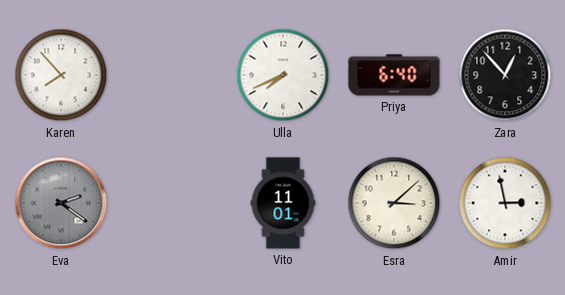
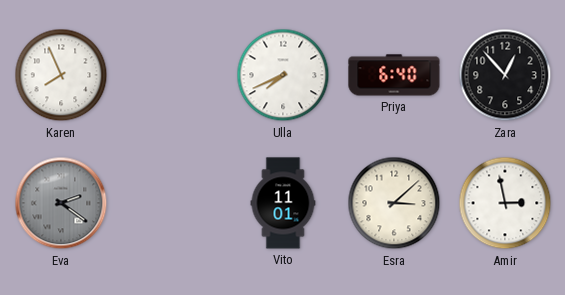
Karen: 7:53 -> 7:56
